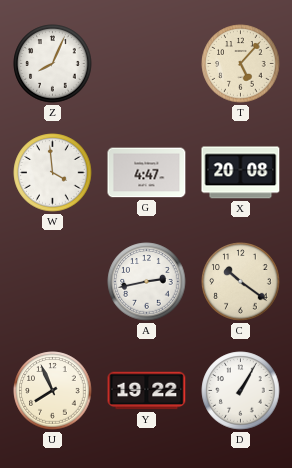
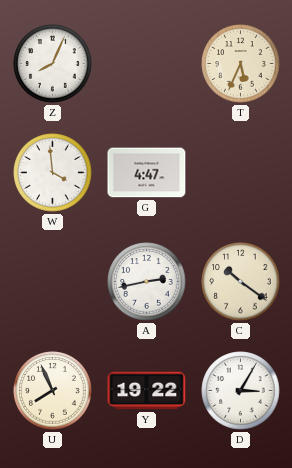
T: 5:07 -> 5:34
X: 20:08 -> none
D: 1:05 -> 3:05
